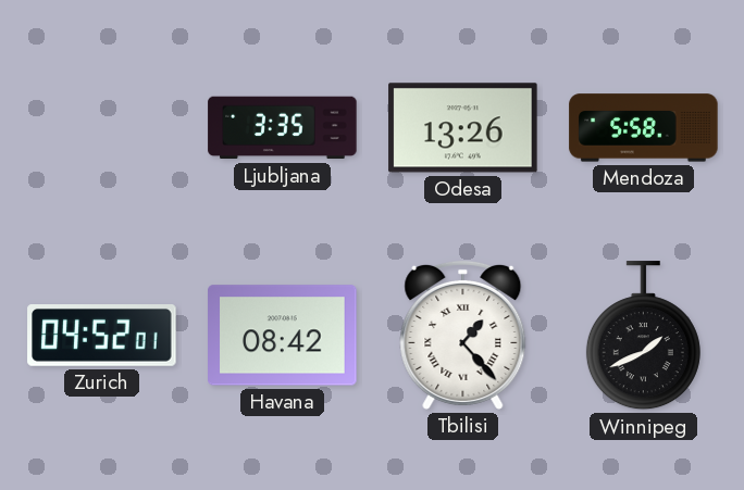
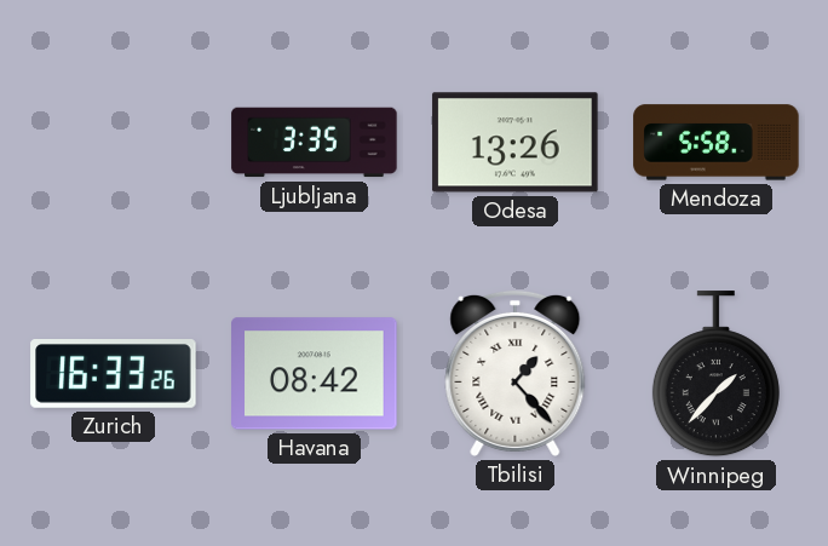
Zurich: 04:52 -> 16:33
Winnipeg: 1:41 -> 1:37
